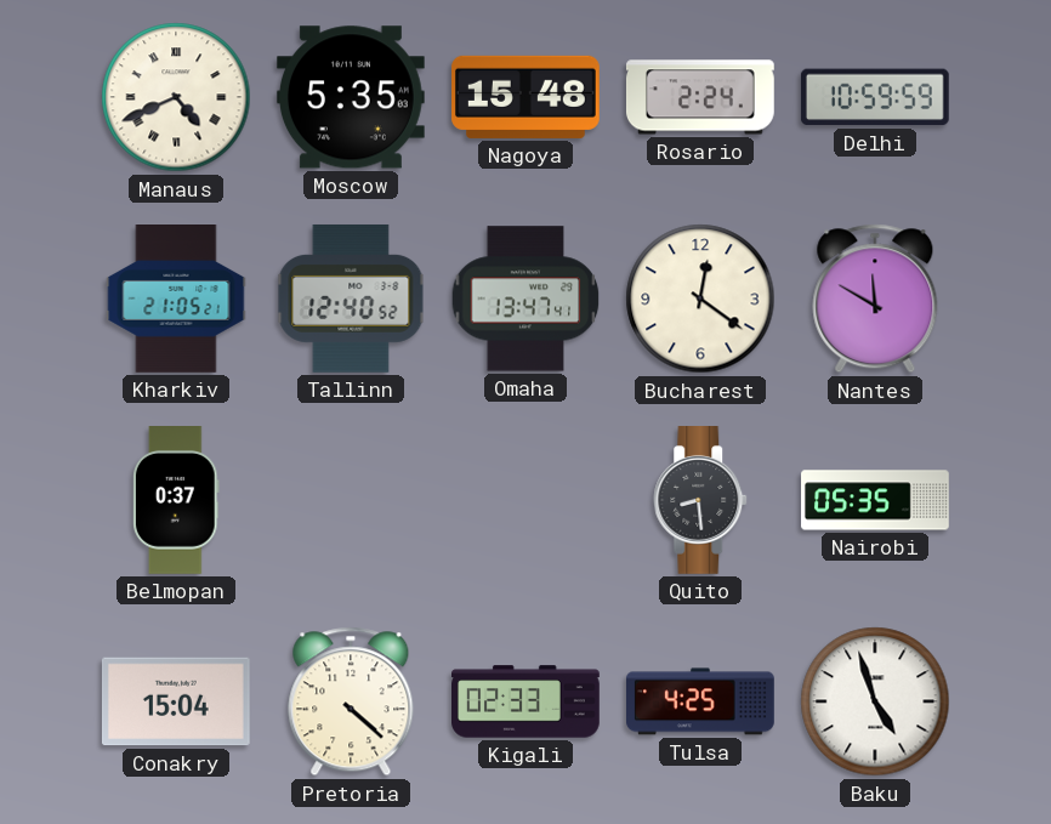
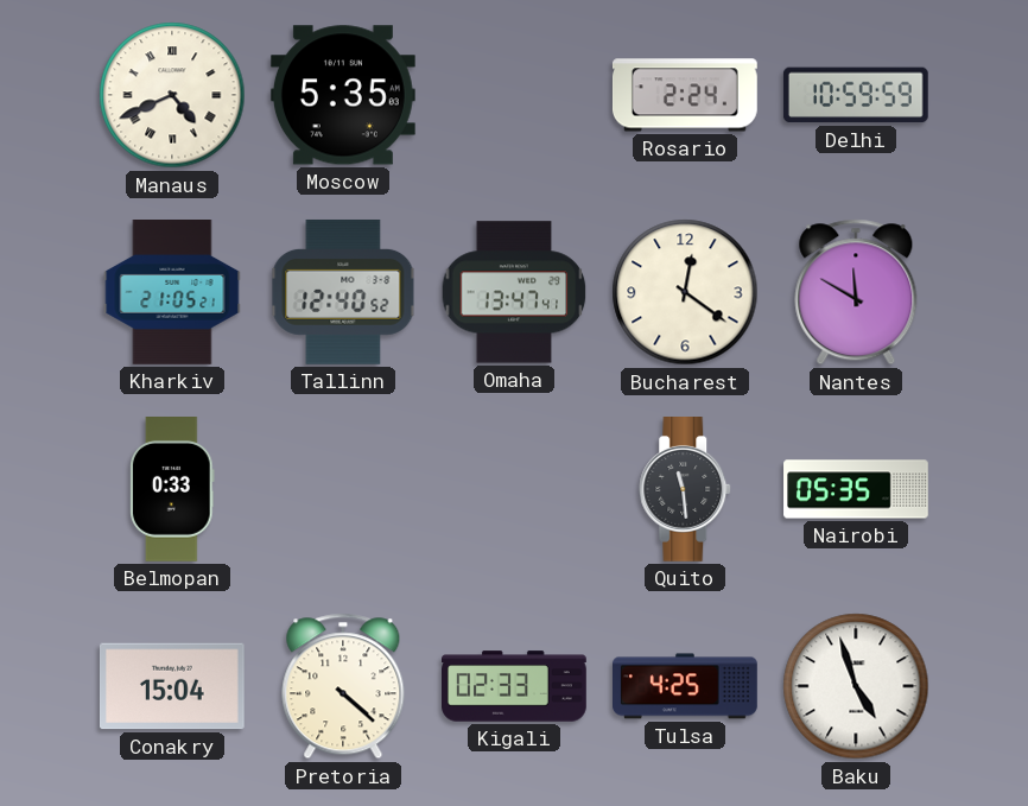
Nagoya: 15:48 -> none
Belmopan: 0:37 -> 0:33
Quito: 8:29 -> 11:29
